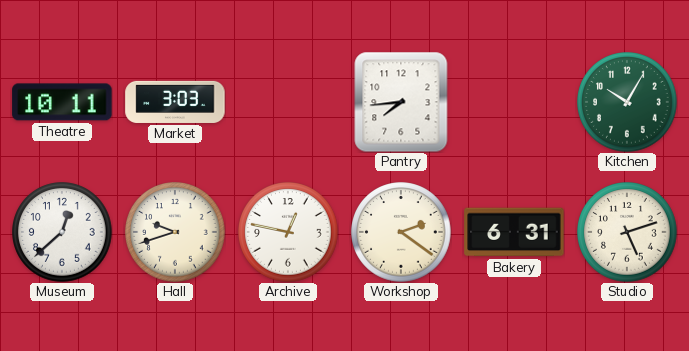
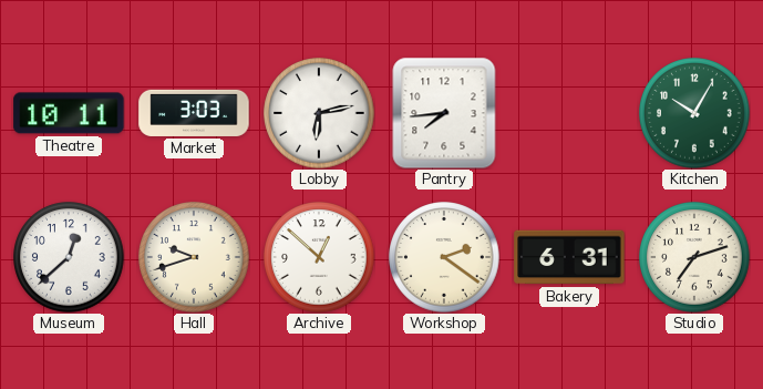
Lobby: none -> 6:13
Archive: 12:47 -> 12:52
Studio: 5:12 -> 7:12
